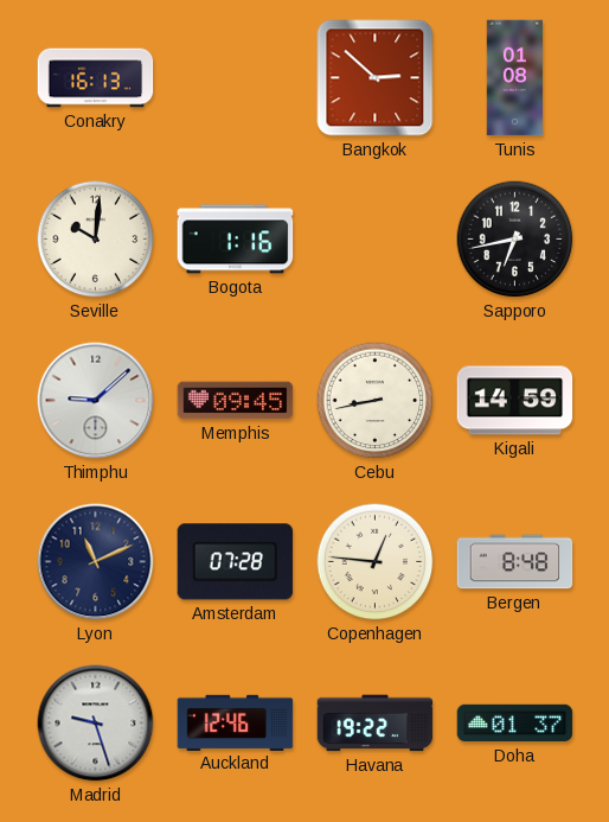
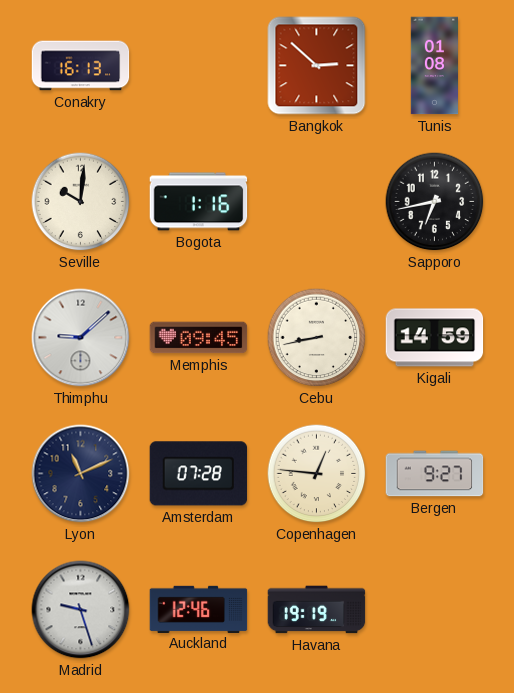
Bergen: 8:48 -> 9:27
Havana: 19:22 -> 19:19
Doha: 01:37 -> none
